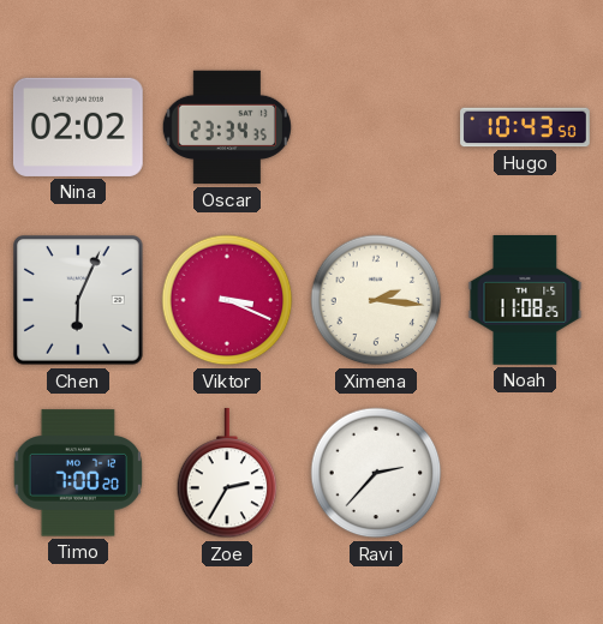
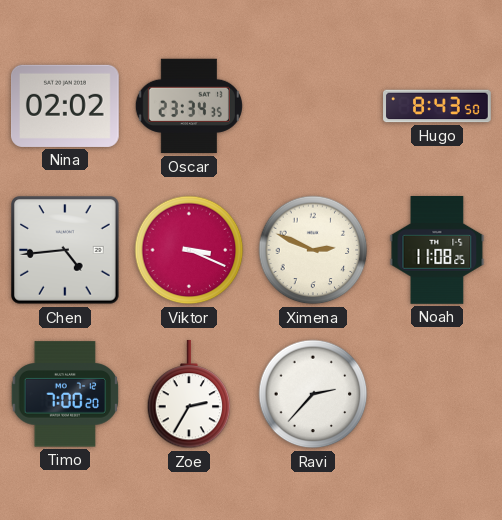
Hugo: 10:43 -> 8:43
Chen: 6:04 -> 4:44
Ximena: 2:16 -> 2:49
